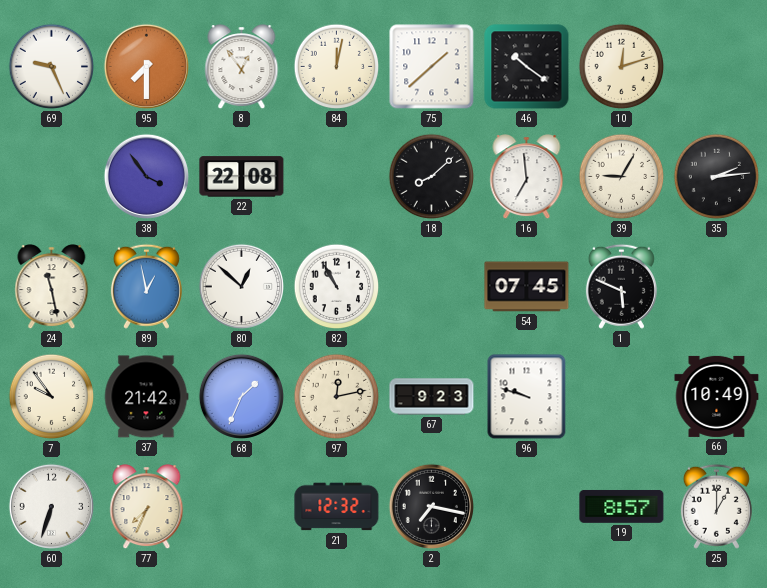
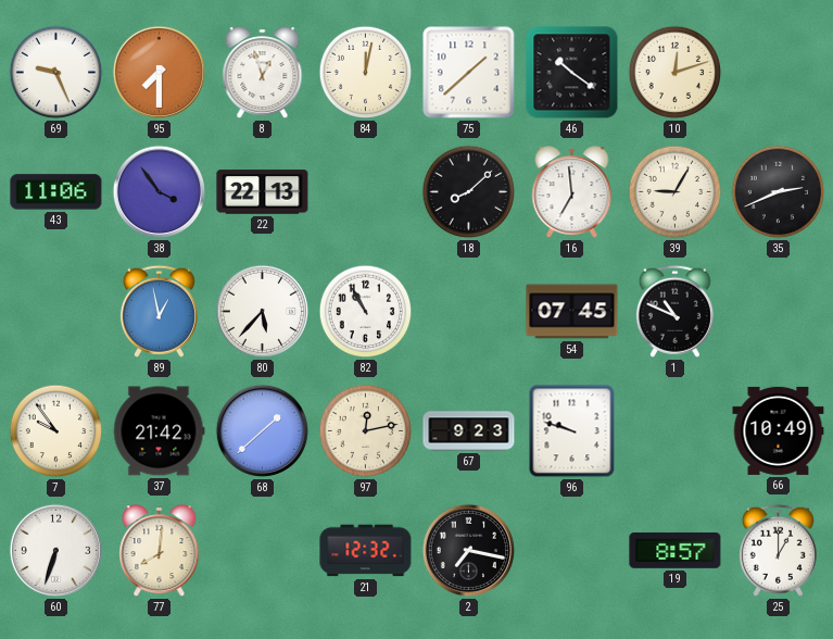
8: 12:54 -> 12:57
43: none -> 11:06
22: 22:08 -> 22:13
35: 2:14 -> 2:41
24: 11:28 -> none
80: 12:52 -> 5:37
1: 5:49 -> 10:49
68: 1:34 -> 1:38
77: 7:34 -> 8:01
